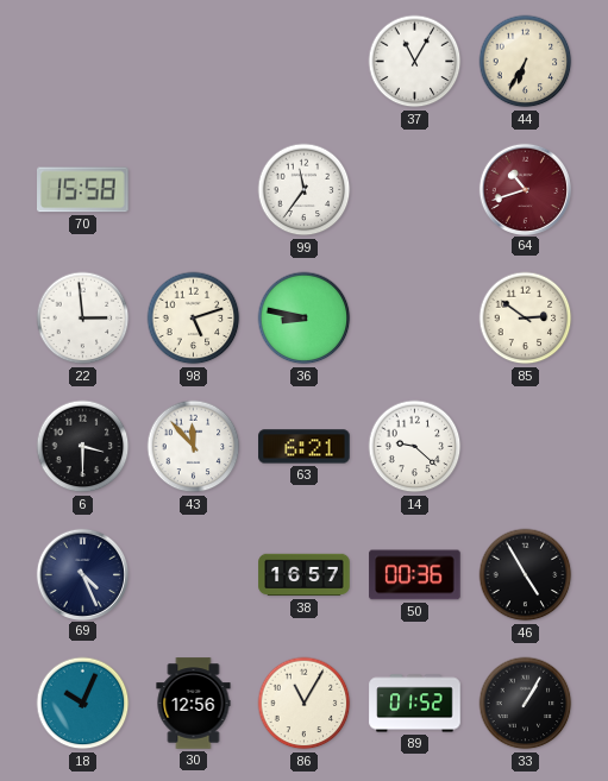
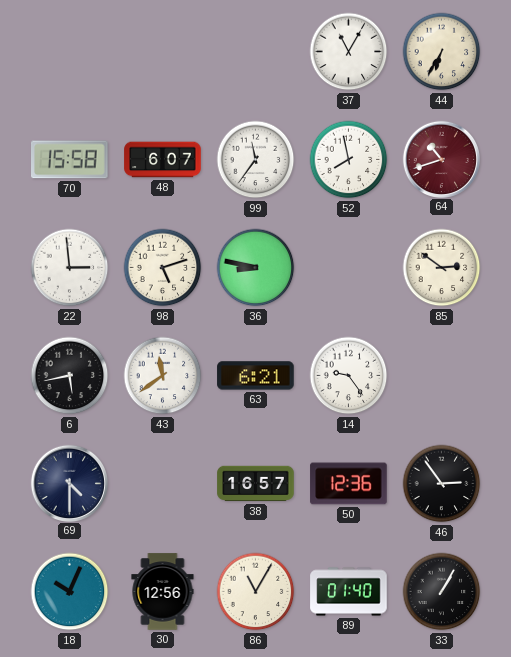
48: none -> 6:07
52: none -> 7:58
6: 3:30 -> 5:43
43: 11:53 -> 11:39
14: 9:22 -> 9:24
69: 4:26 -> 4:30
50: 00:36 -> 12:36
46: 4:55 -> 2:54
89: 01:52 -> 01:40
